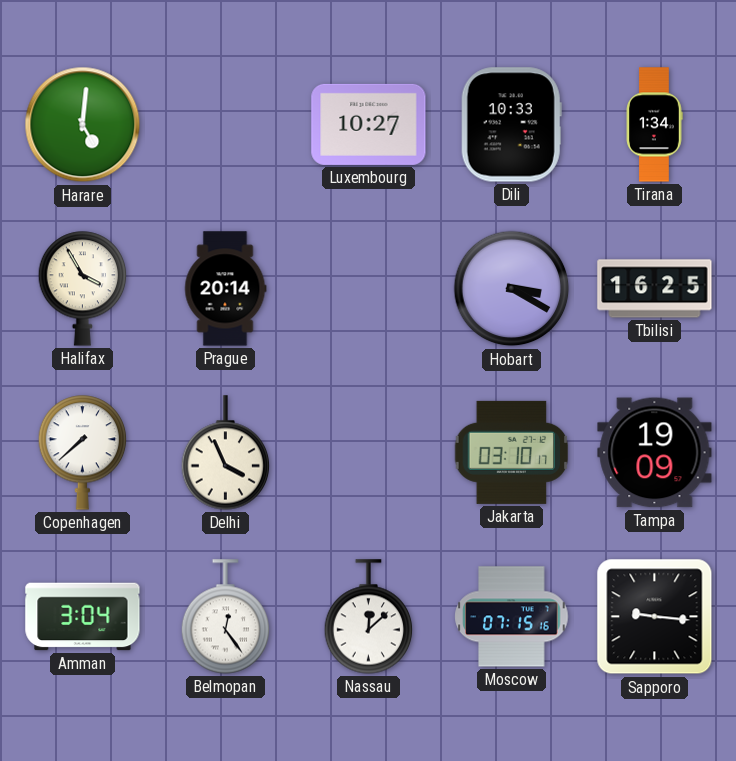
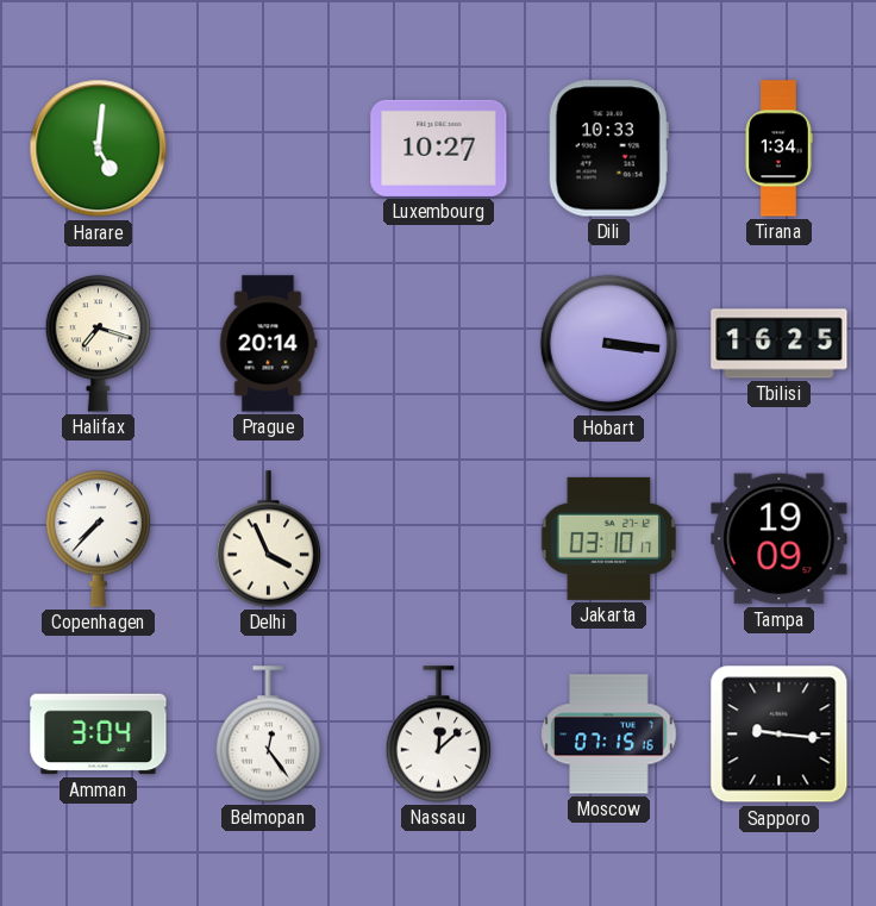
Halifax: 3:55 -> 7:18
Hobart: 3:20 -> 3:16
Copenhagen: 7:38 -> 7:37
